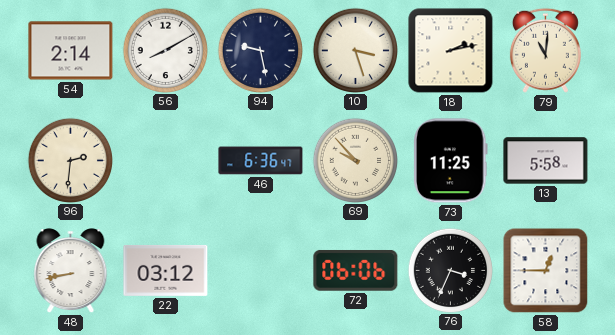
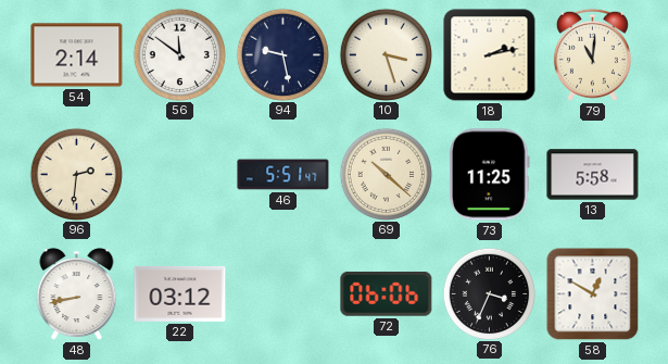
56: 8:10 -> 11:51
46: 6:36 -> 5:51
69: 9:53 -> 10:22
58: 12:45 -> 12:50
